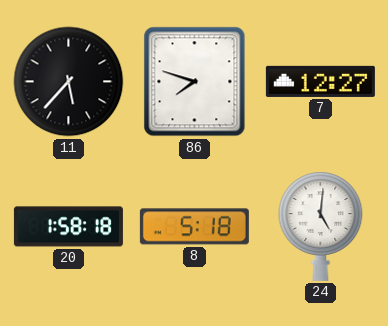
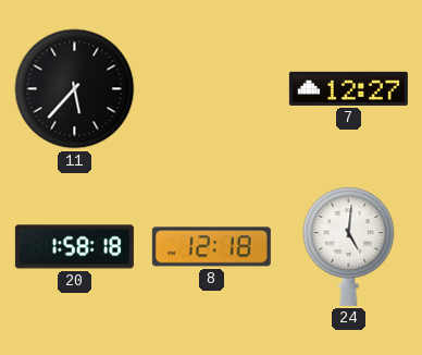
86: 7:48 -> none
8: 5:18 -> 12:18
